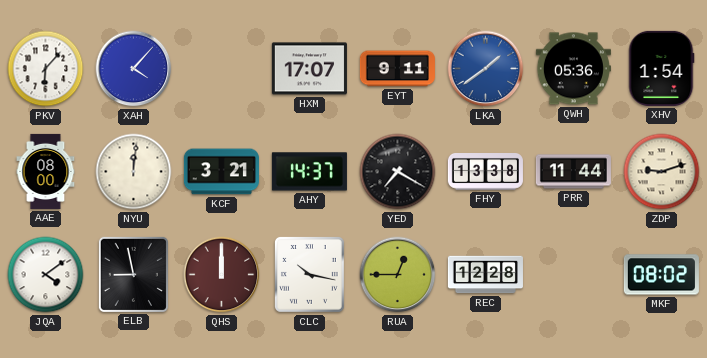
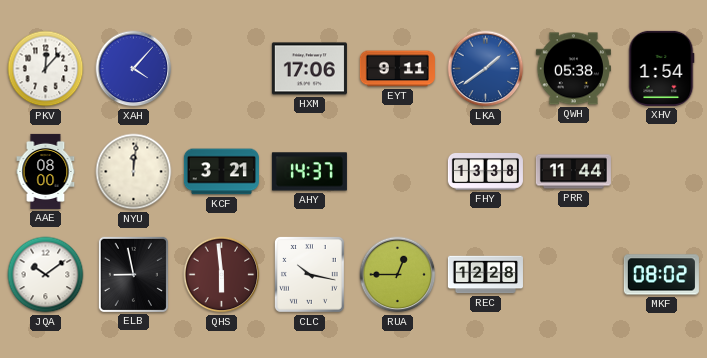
PKV: 6:07 -> 12:07
HXM: 17:07 -> 17:06
QWH: 05:36 -> 05:38
YED: 7:20 -> none
ZDP: 9:12 -> none
JQA: 4:09 -> 10:09
QHS: 12:00 -> 5:59
